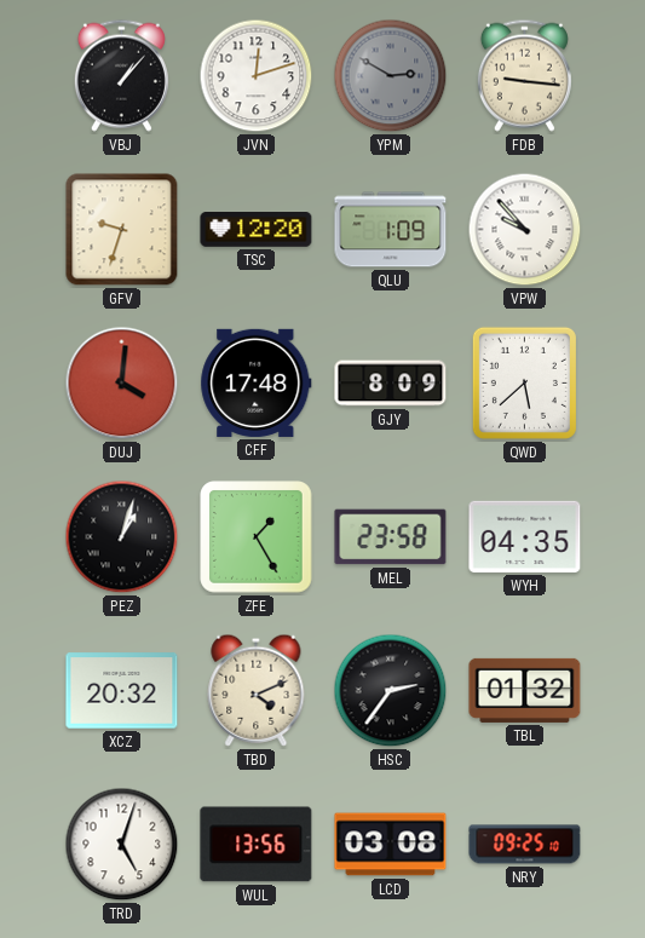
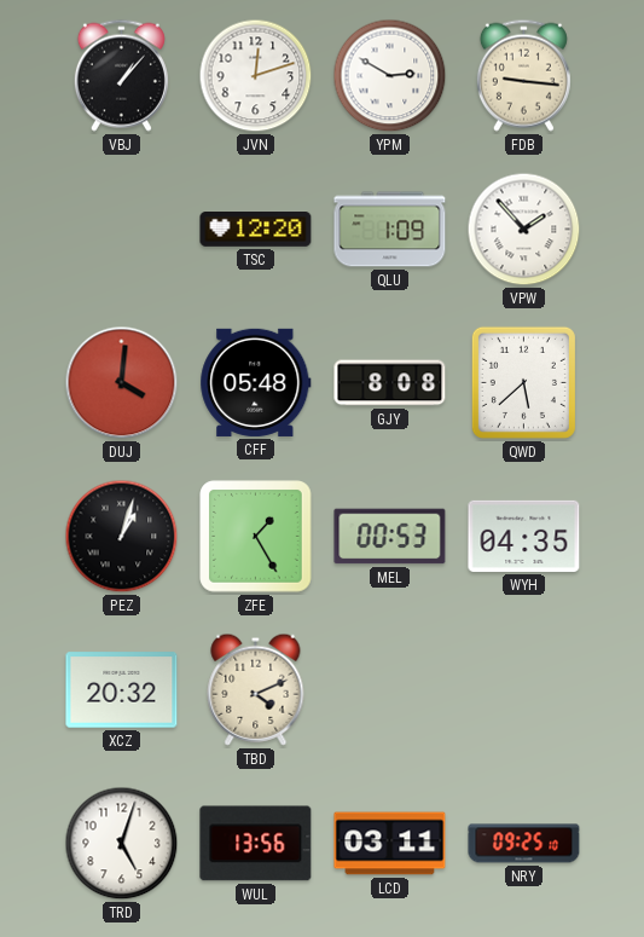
YPM dial: grey -> white
GFV: 9:33 -> none
VPW: 9:53 -> 1:53
CFF: 17:48 -> 05:48
GJY: 8:09 -> 8:08
MEL: 23:58 -> 00:53
HSC: 2:36 -> none
TBL: 01:32 -> none
LCD: 03:08 -> 03:11
